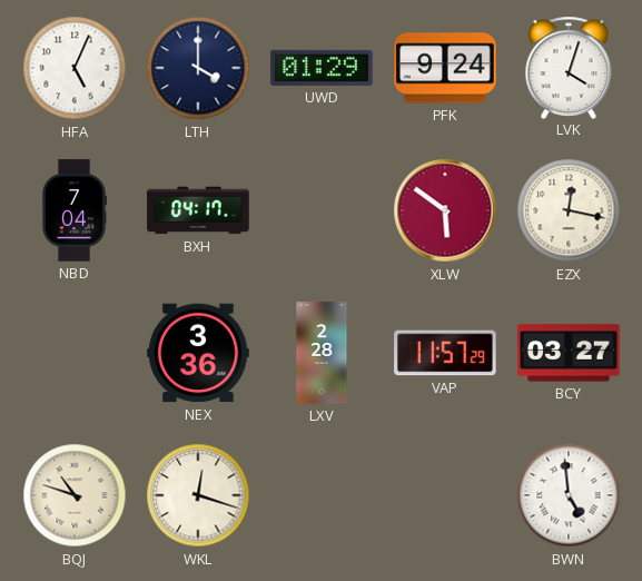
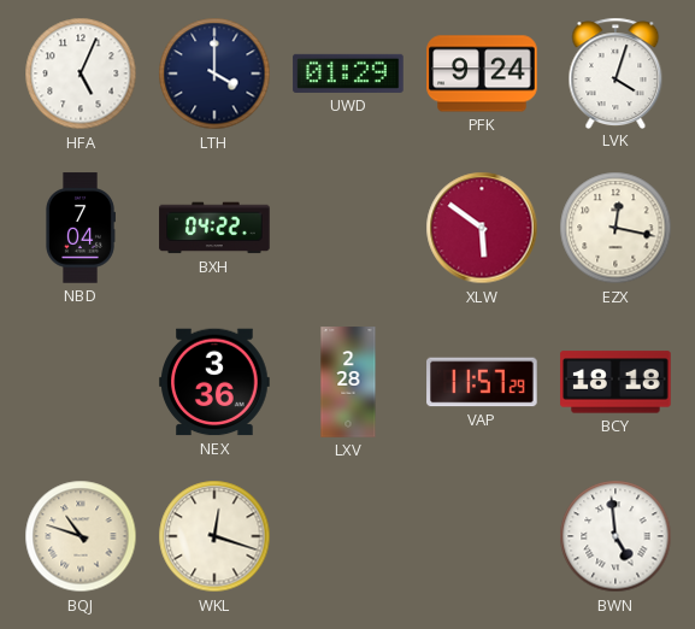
BXH: 04:17 -> 04:22
BCY: 03:27 -> 18:18
